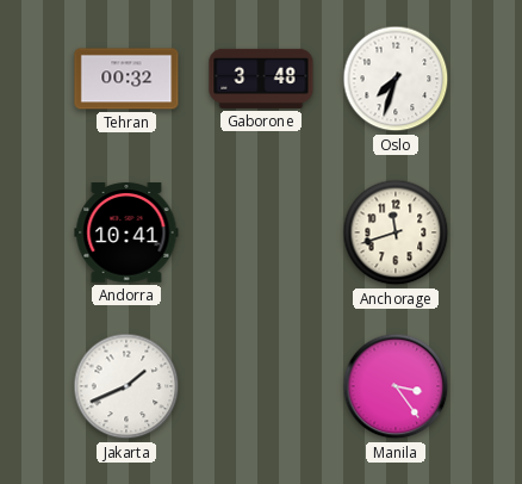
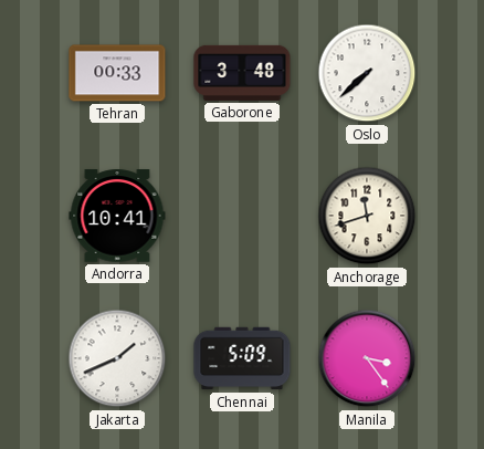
Tehran: 00:32 -> 00:33
Oslo: 7:33 -> 7:38
Chennai: none -> 5:09
